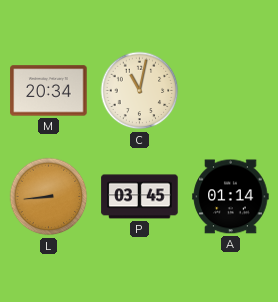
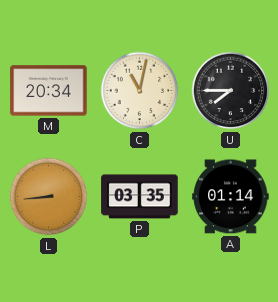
U: none -> 7:45
P: 03:45 -> 03:35
